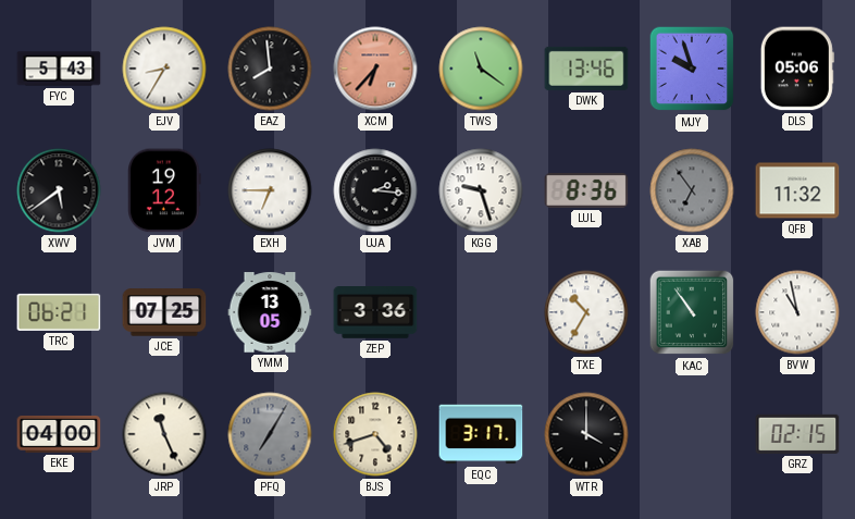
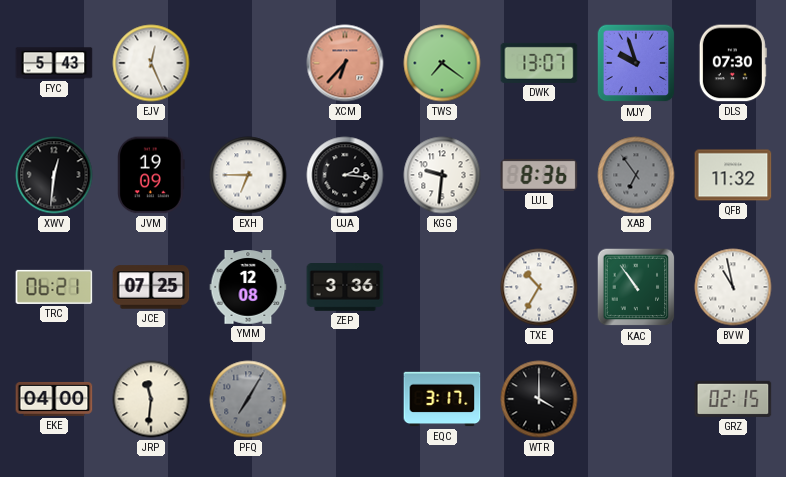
EJV: 8:35 -> 12:26
EAZ: 7:59 -> none
TWS: 11:21 -> 7:21
DWK: 13:46 -> 13:07
DLS: 05:06 -> 07:30
XWV: 5:39 -> 12:31
JVM: 19:12 -> 19:09
KGG: 9:27 -> 9:31
YMM: 13:05 -> 12:08
JRP: 11:26 -> 11:31
BJS: 4:42 -> none
